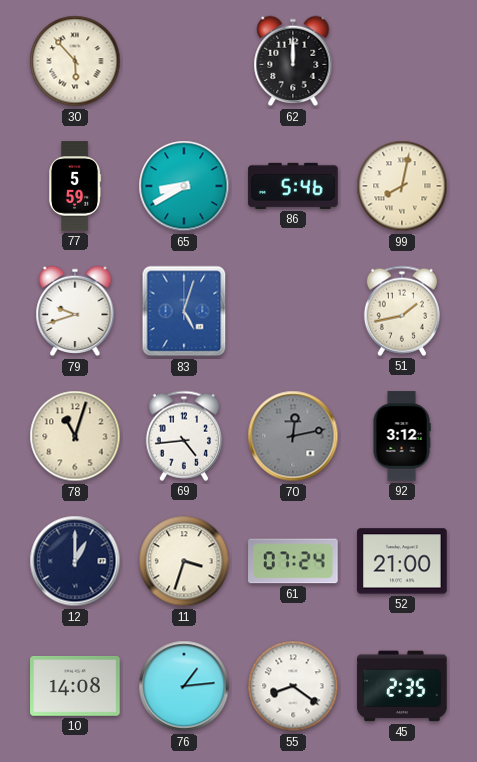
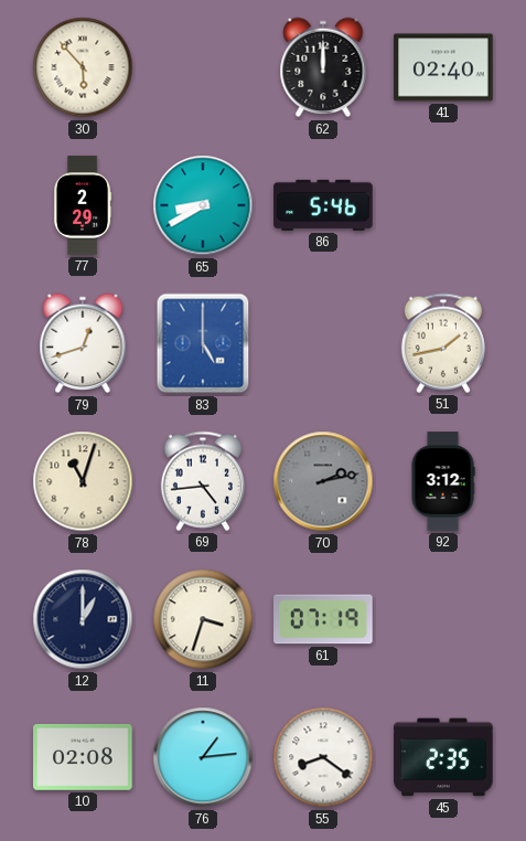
41: none -> 02:40
77: 5:59 -> 2:29
99: 8:02 -> none
79: 9:42 -> 12:42
83: 5:03 -> 5:00
70: 12:13 -> 2:13
61: 07:24 -> 07:19
52: 21:00 -> none
10: 14:08 -> 02:08
